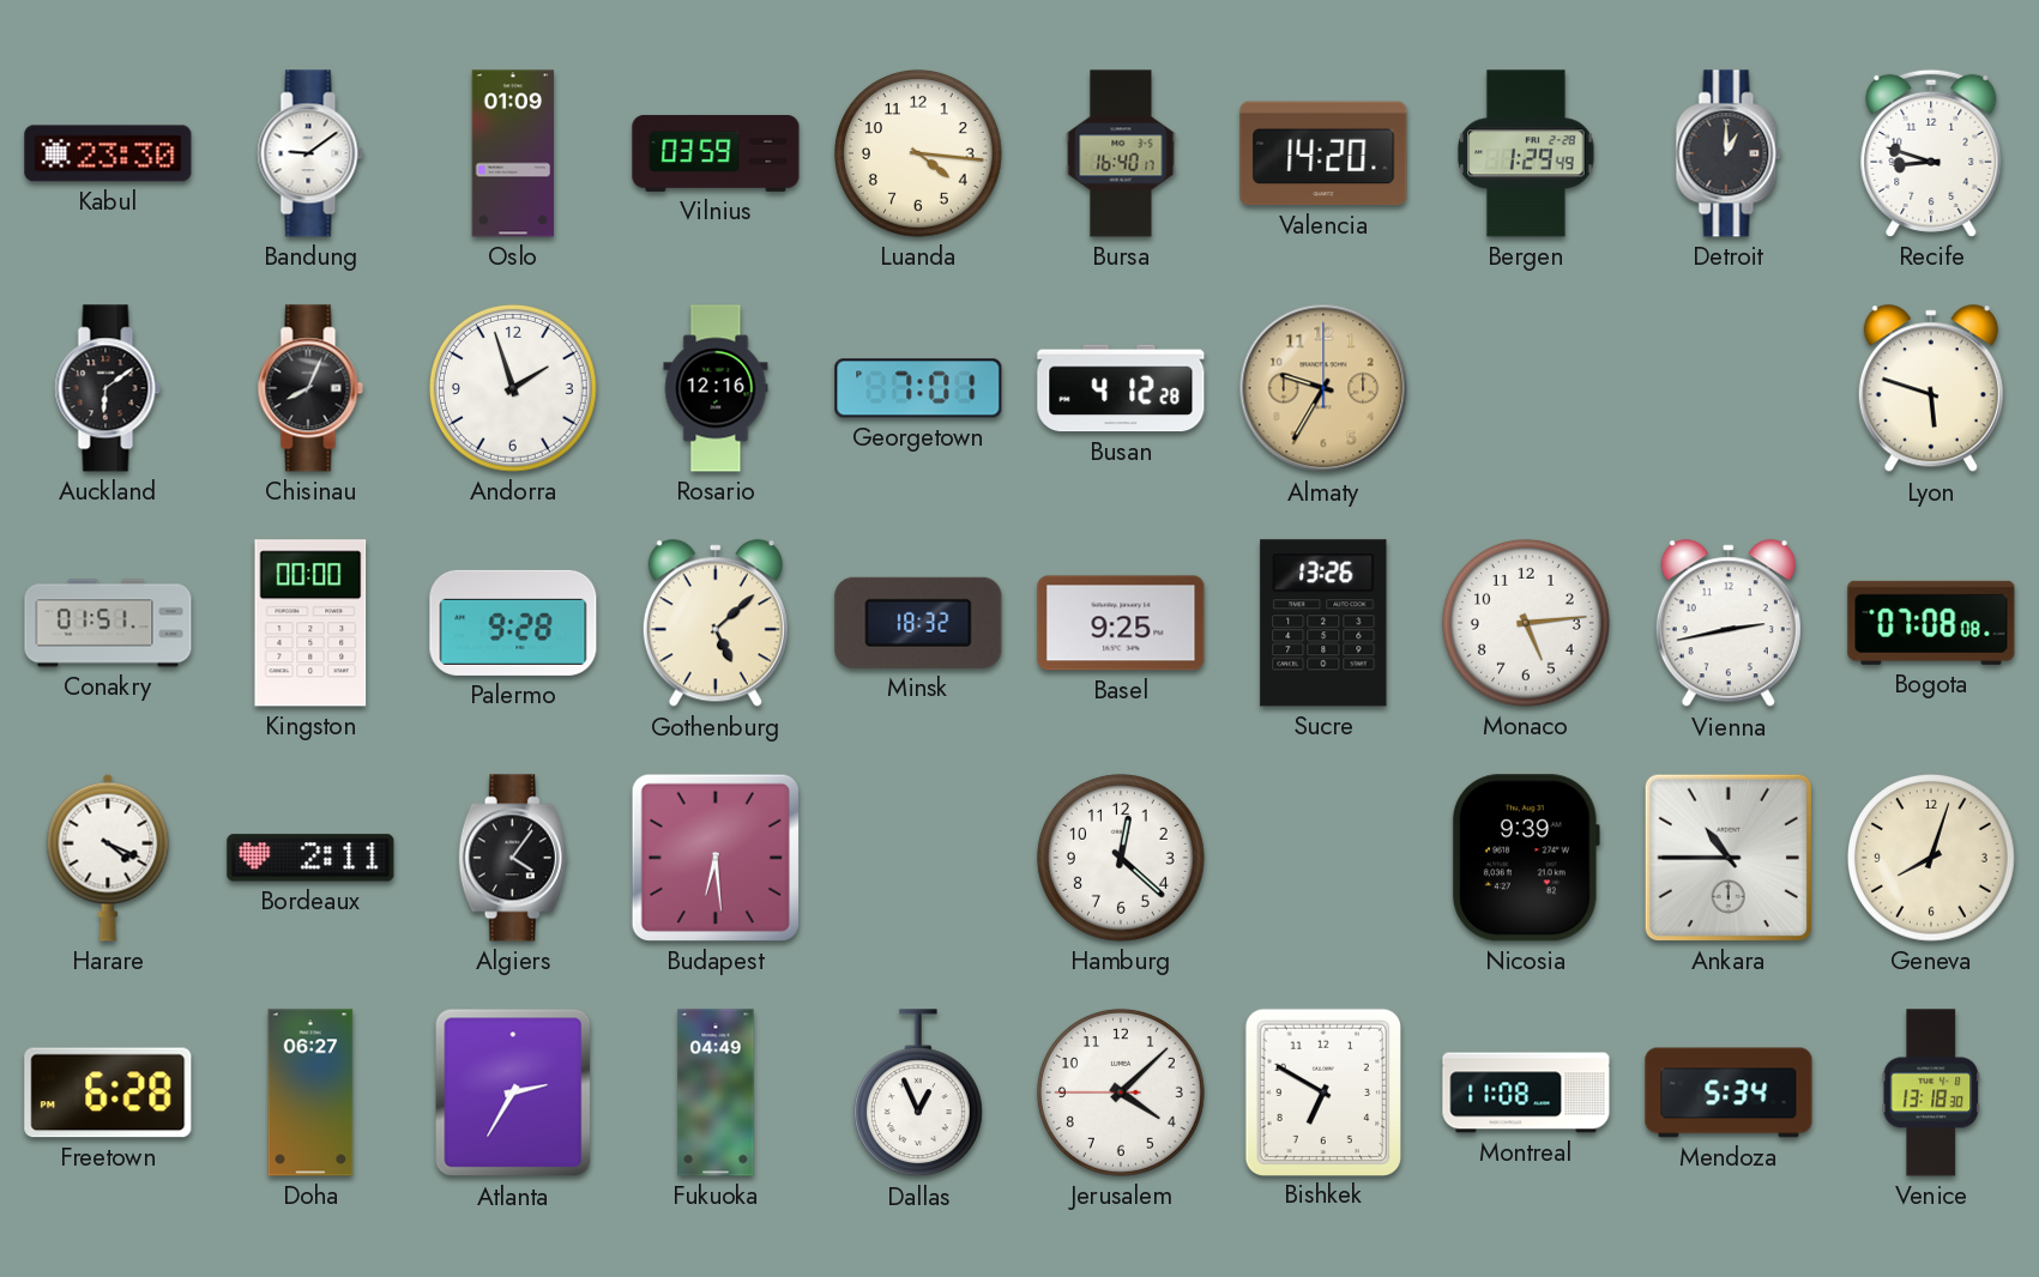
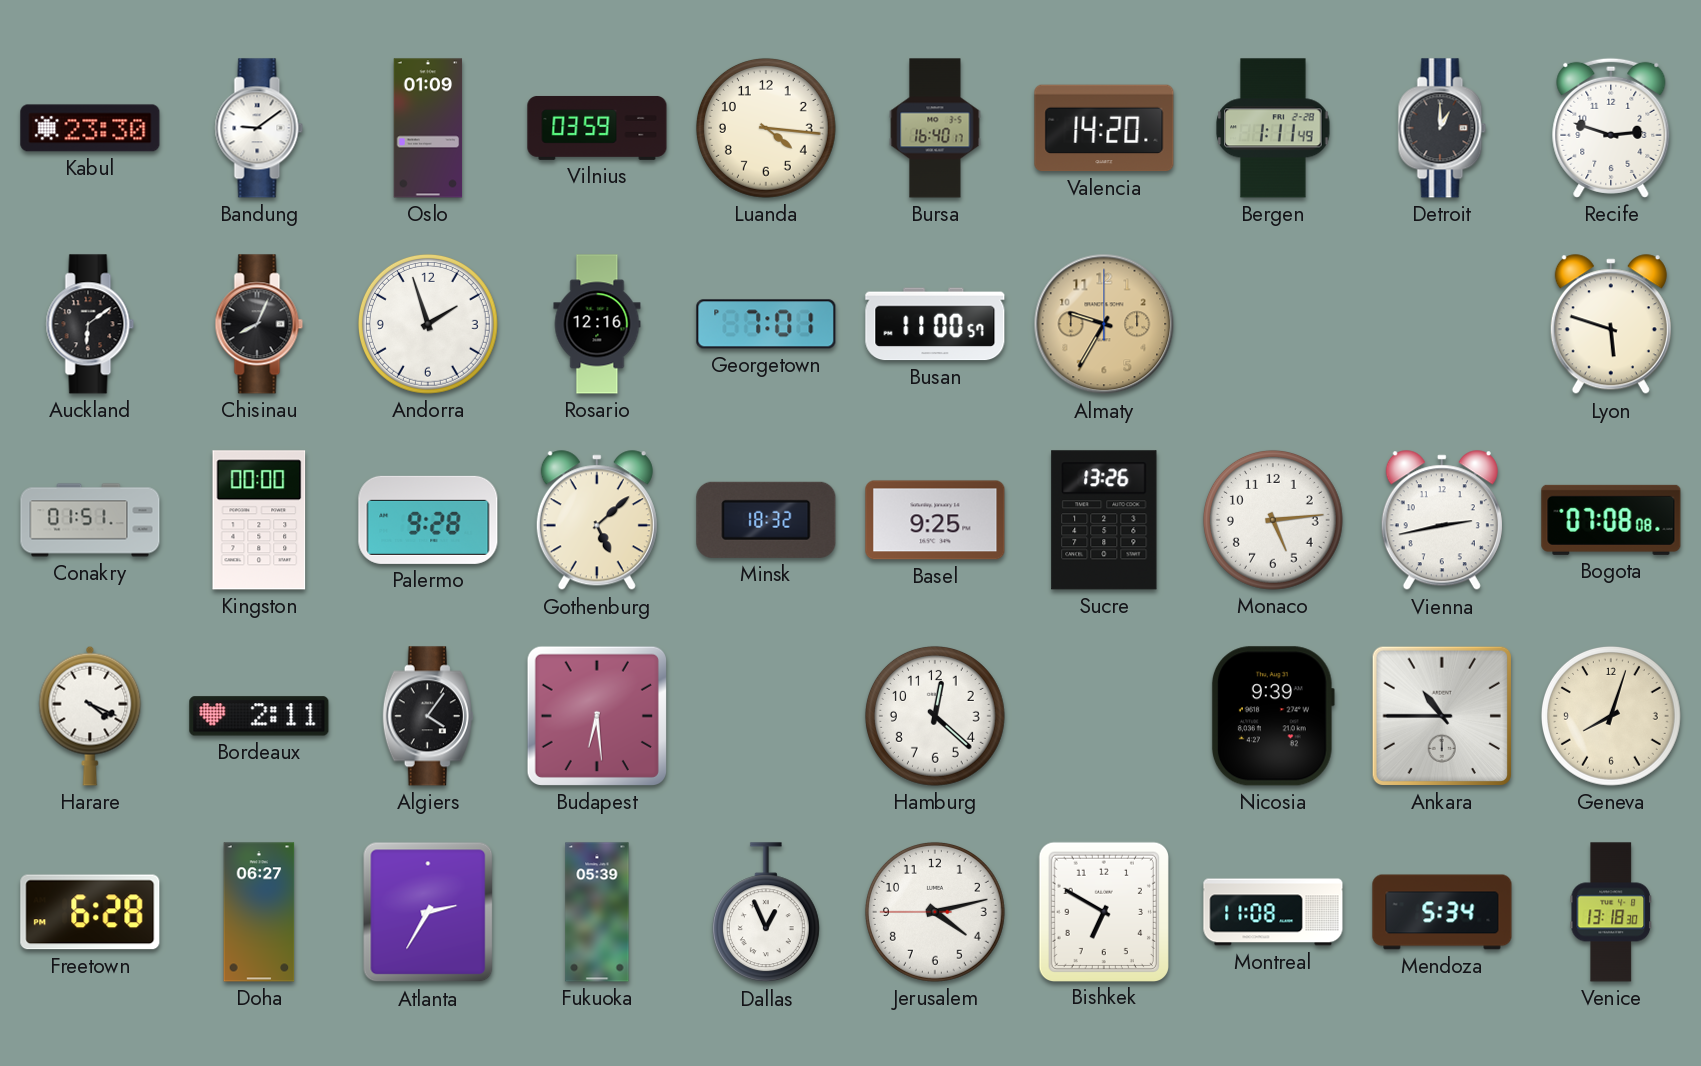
Bergen: 1:29 -> 1:11
Recife: 8:48 -> 2:48
Busan: 4:12 -> 11:00
Fukuoka: 04:49 -> 05:39
Jerusalem: 4:07 -> 4:12
